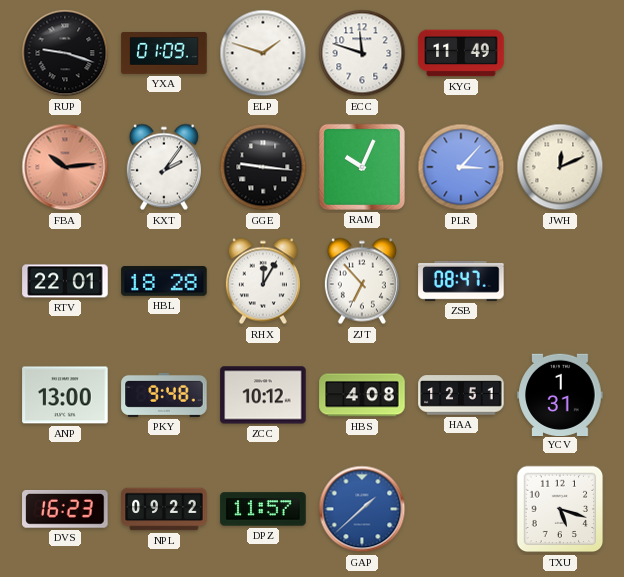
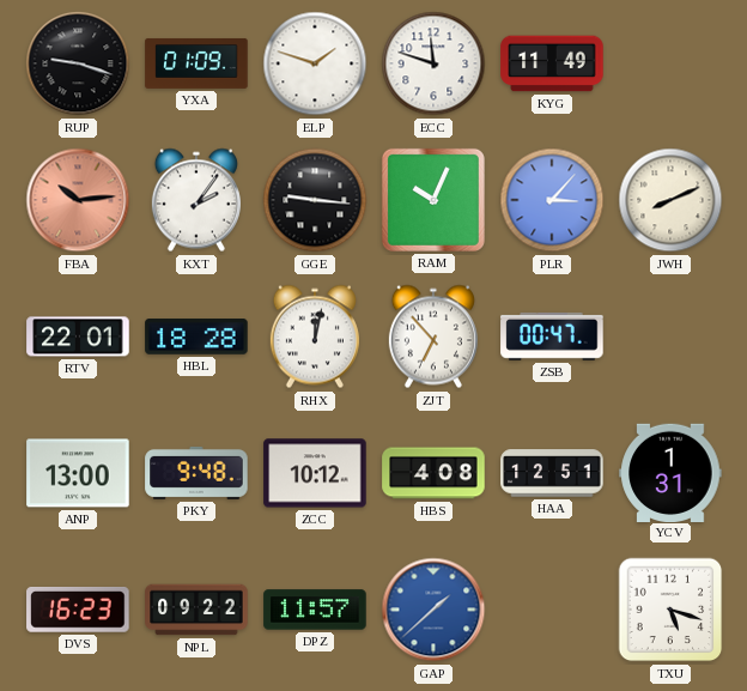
JWH: 12:11 -> 8:11
RHX: 12:05 -> 12:02
ZSB: 08:47 -> 00:47
